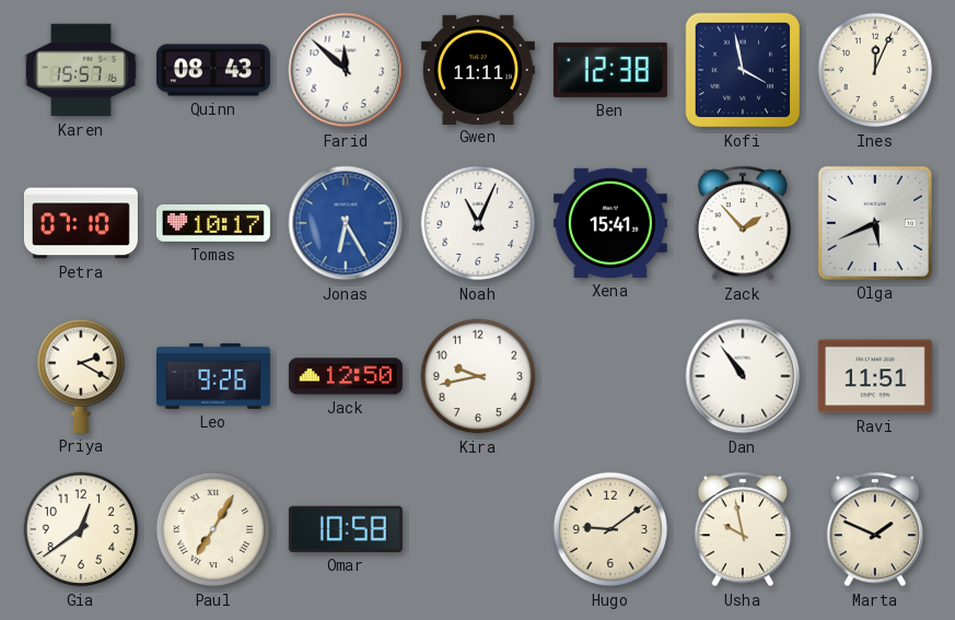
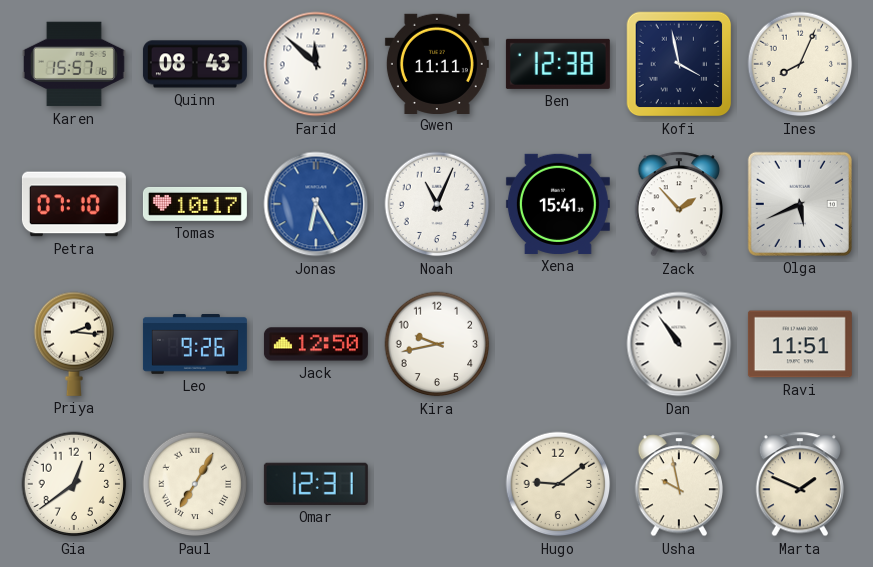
Ines: 12:04 -> 8:04
Priya: 2:20 -> 2:16
Omar: 10:58 -> 12:31
